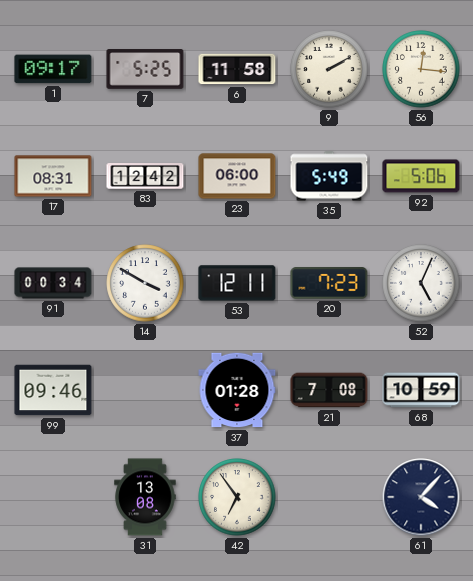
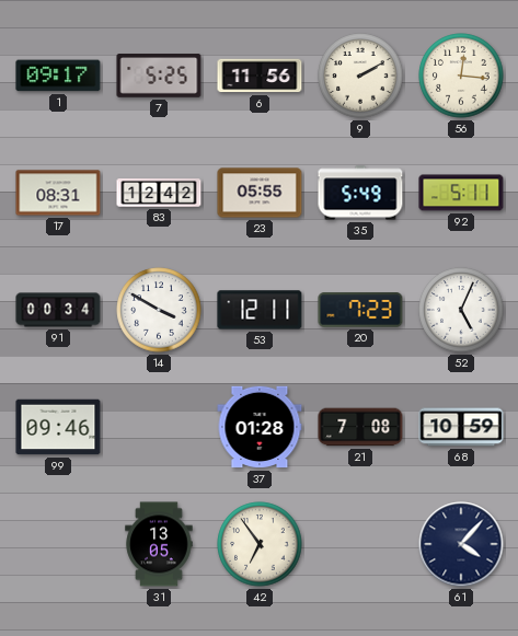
6: 11:58 -> 11:56
23: 06:00 -> 05:55
92: 5:06 -> 5:11
31: 13:08 -> 13:05
